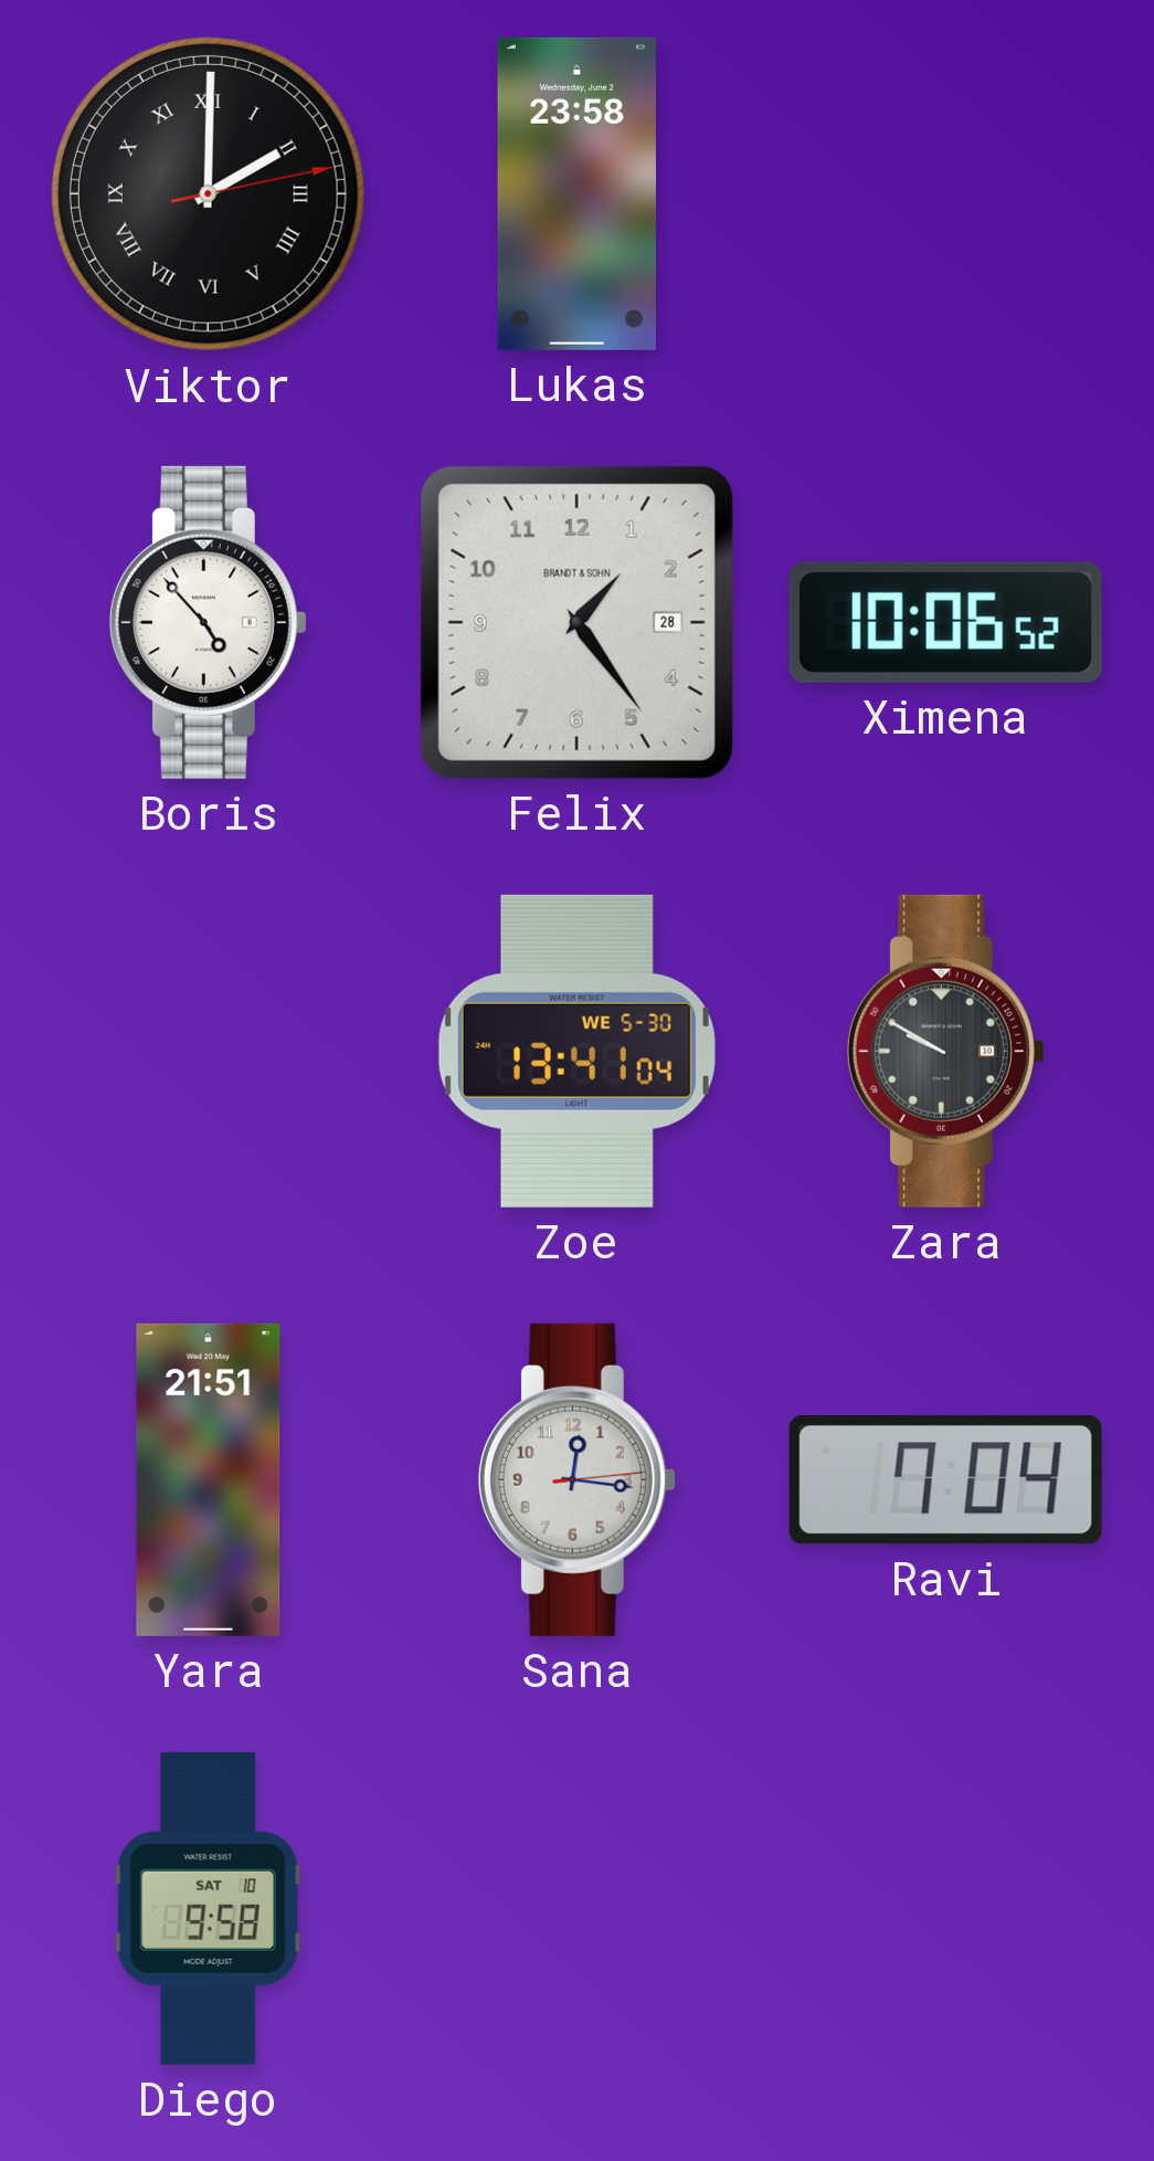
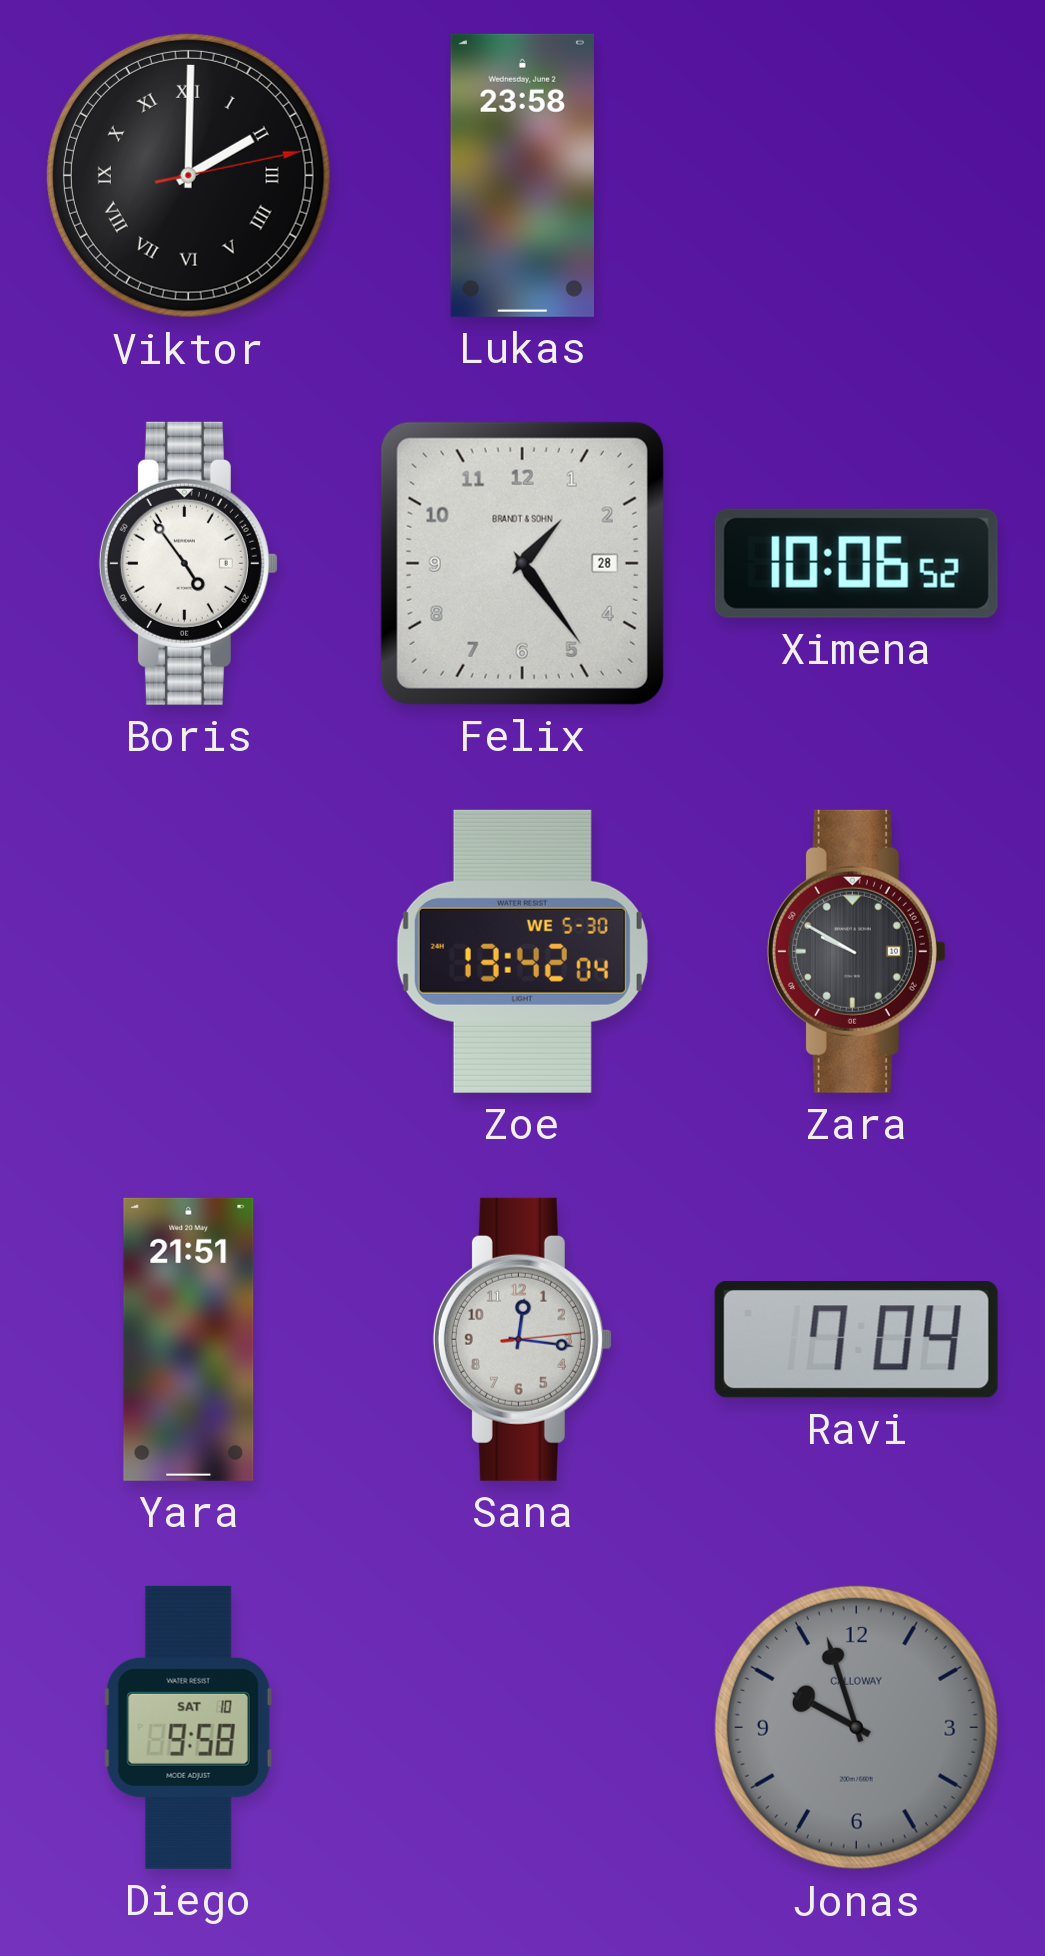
Boris: 4:53 -> 4:54
Zoe: 13:41 -> 13:42
Jonas: none -> 9:57
